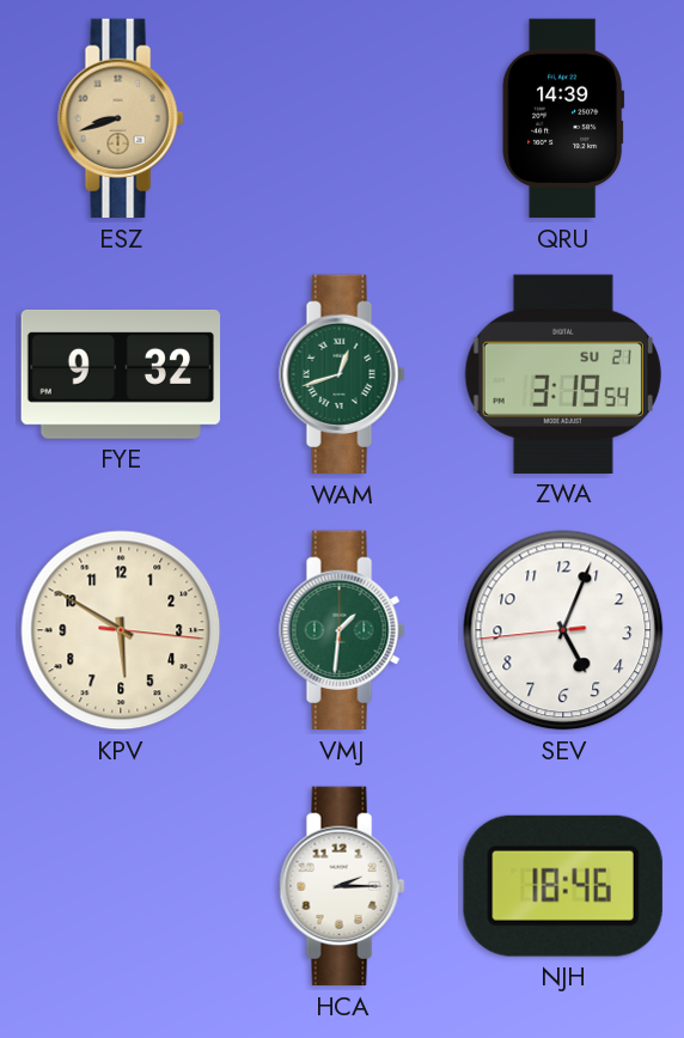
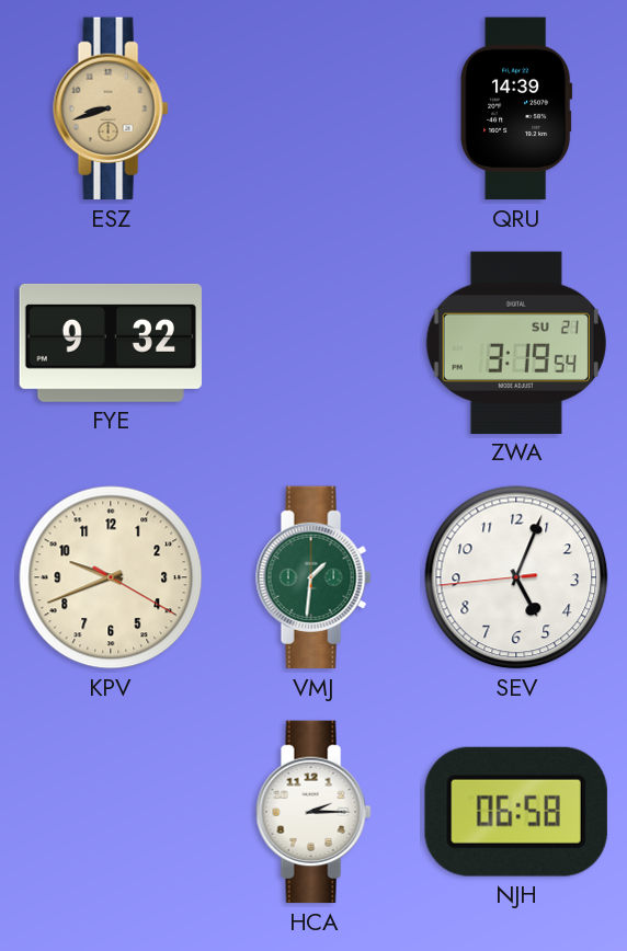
WAM: 12:42 -> none
KPV: 5:50 -> 9:41
NJH: 18:46 -> 06:58
